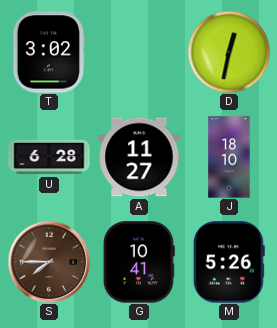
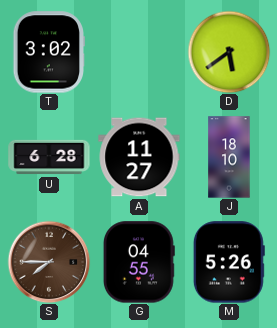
D: 12:32 -> 5:39
G: 10:41 -> 04:55
